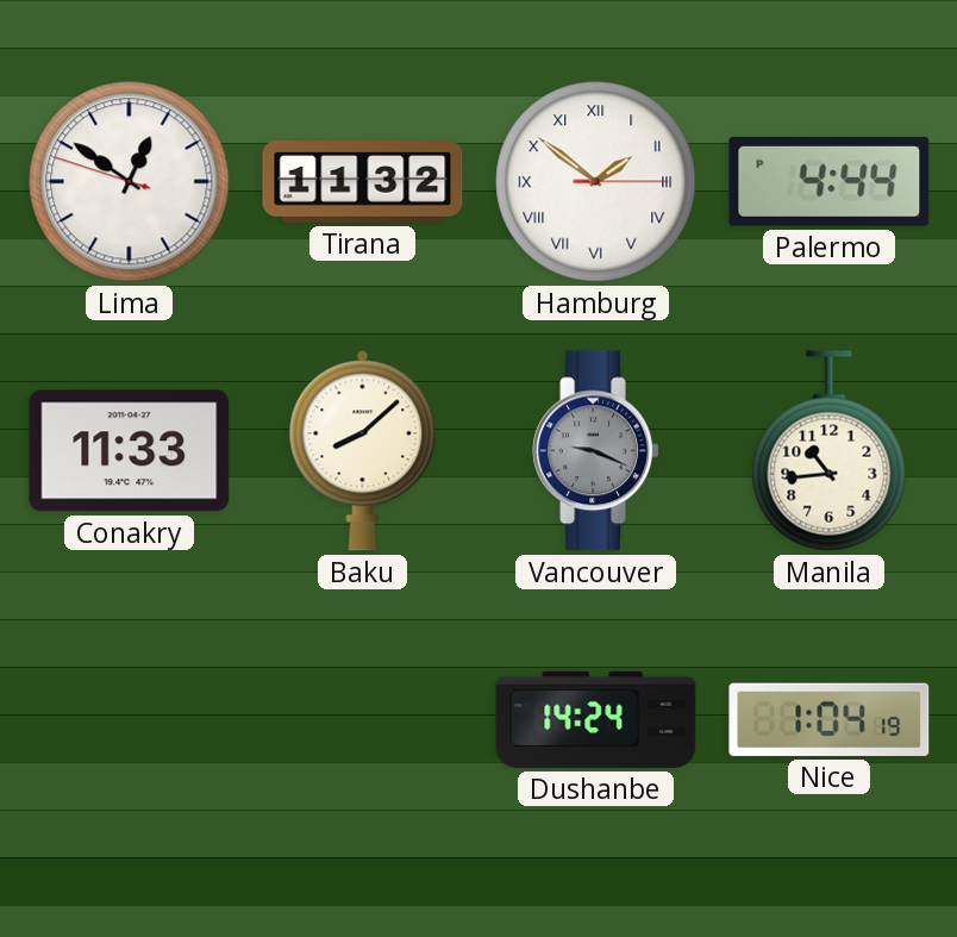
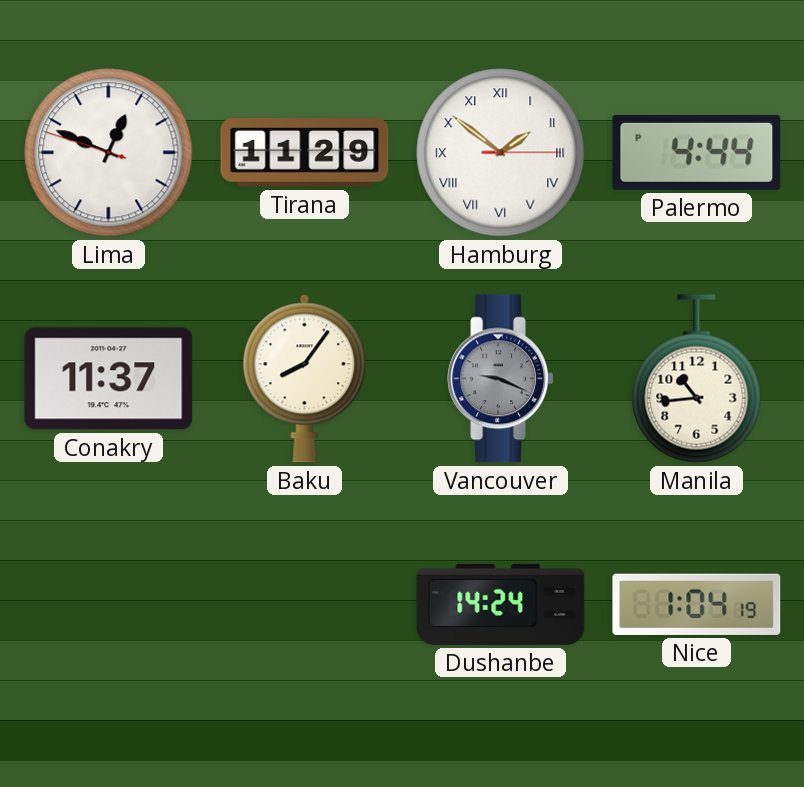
Lima: 12:50 -> 12:48
Tirana: 11:32 -> 11:29
Conakry: 11:33 -> 11:37
Baku: 8:08 -> 8:06
